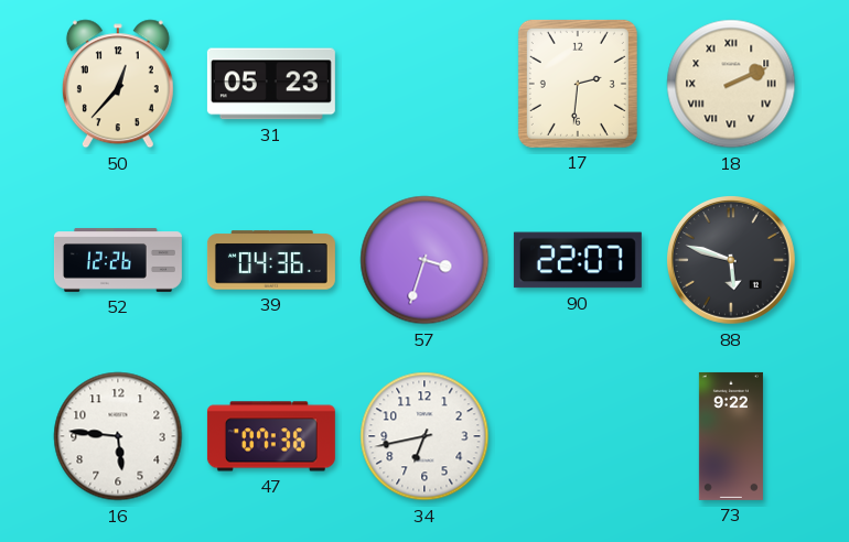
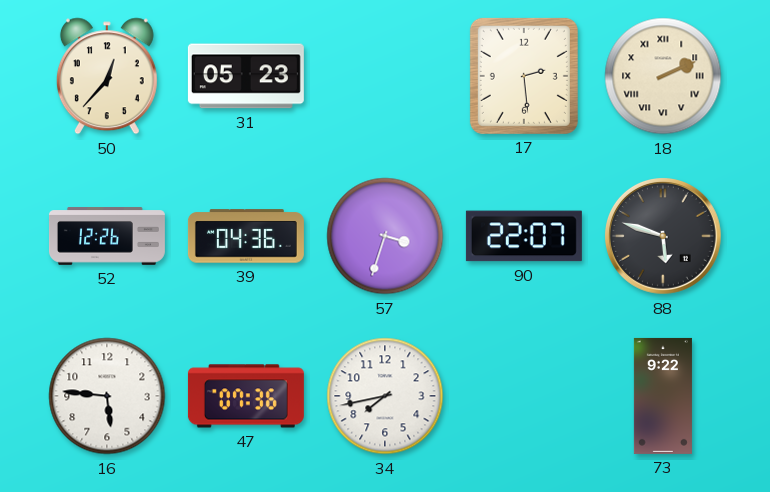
17: 2:31 -> 2:29
34: 6:43 -> 7:43
